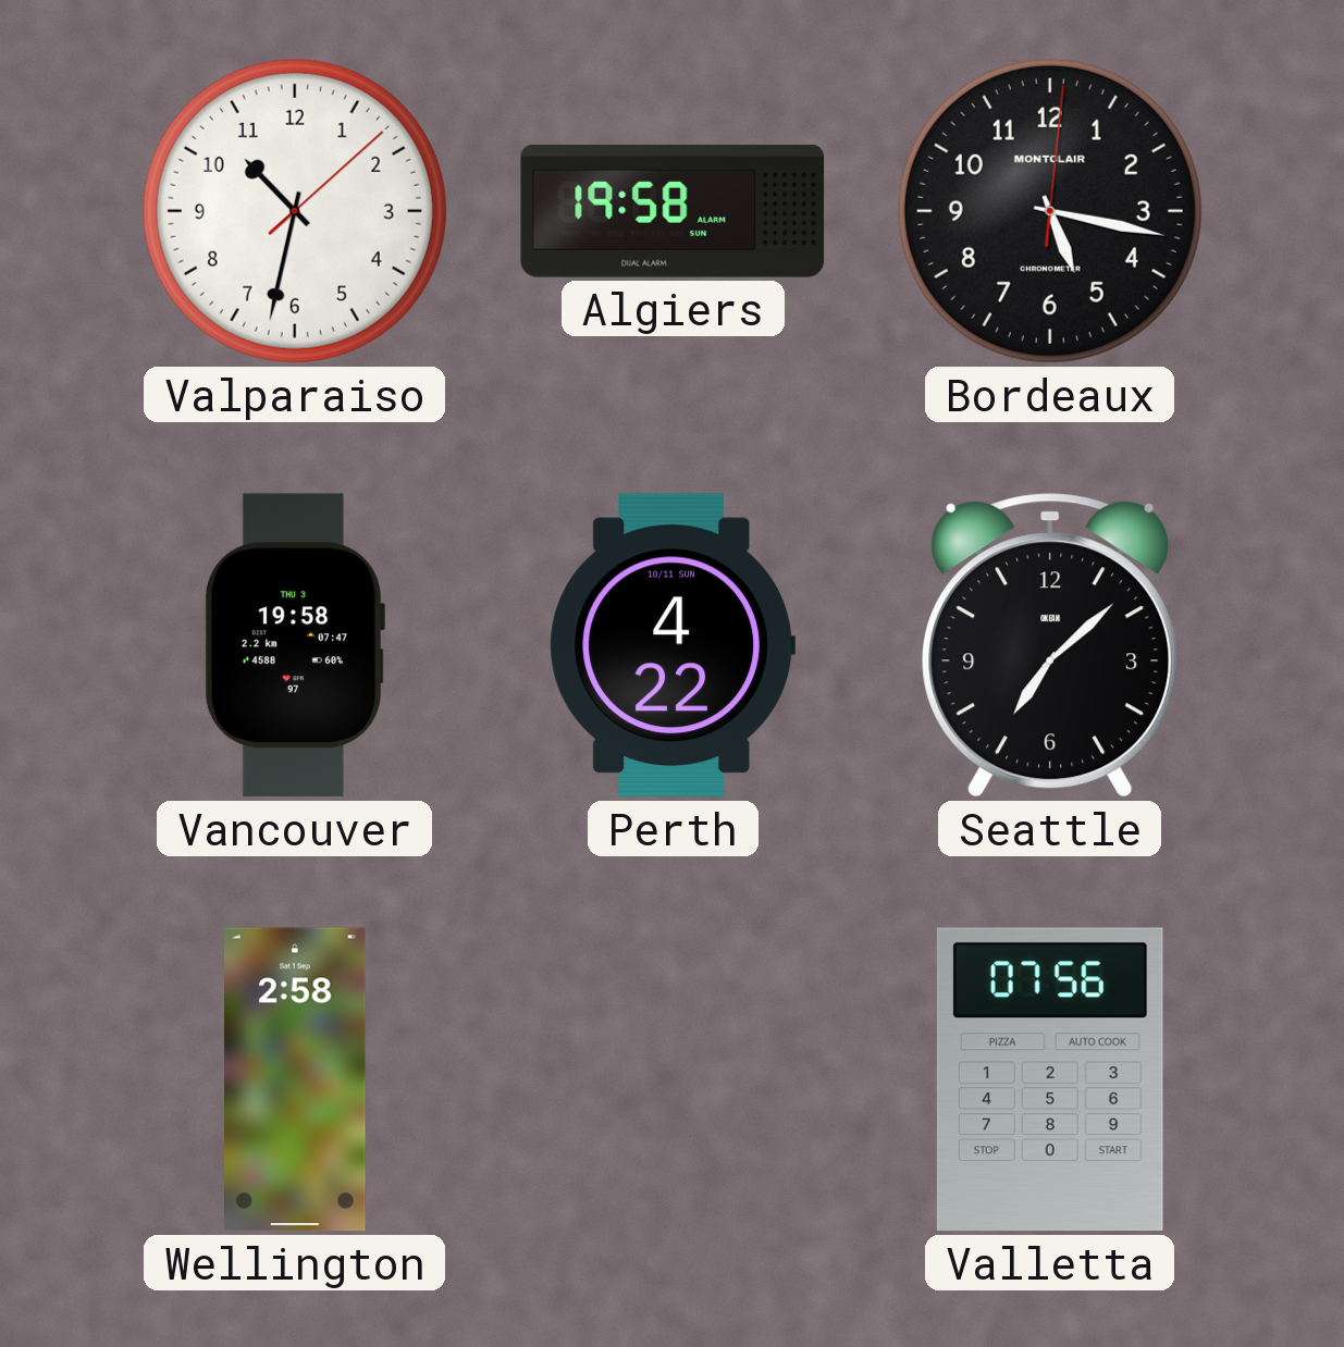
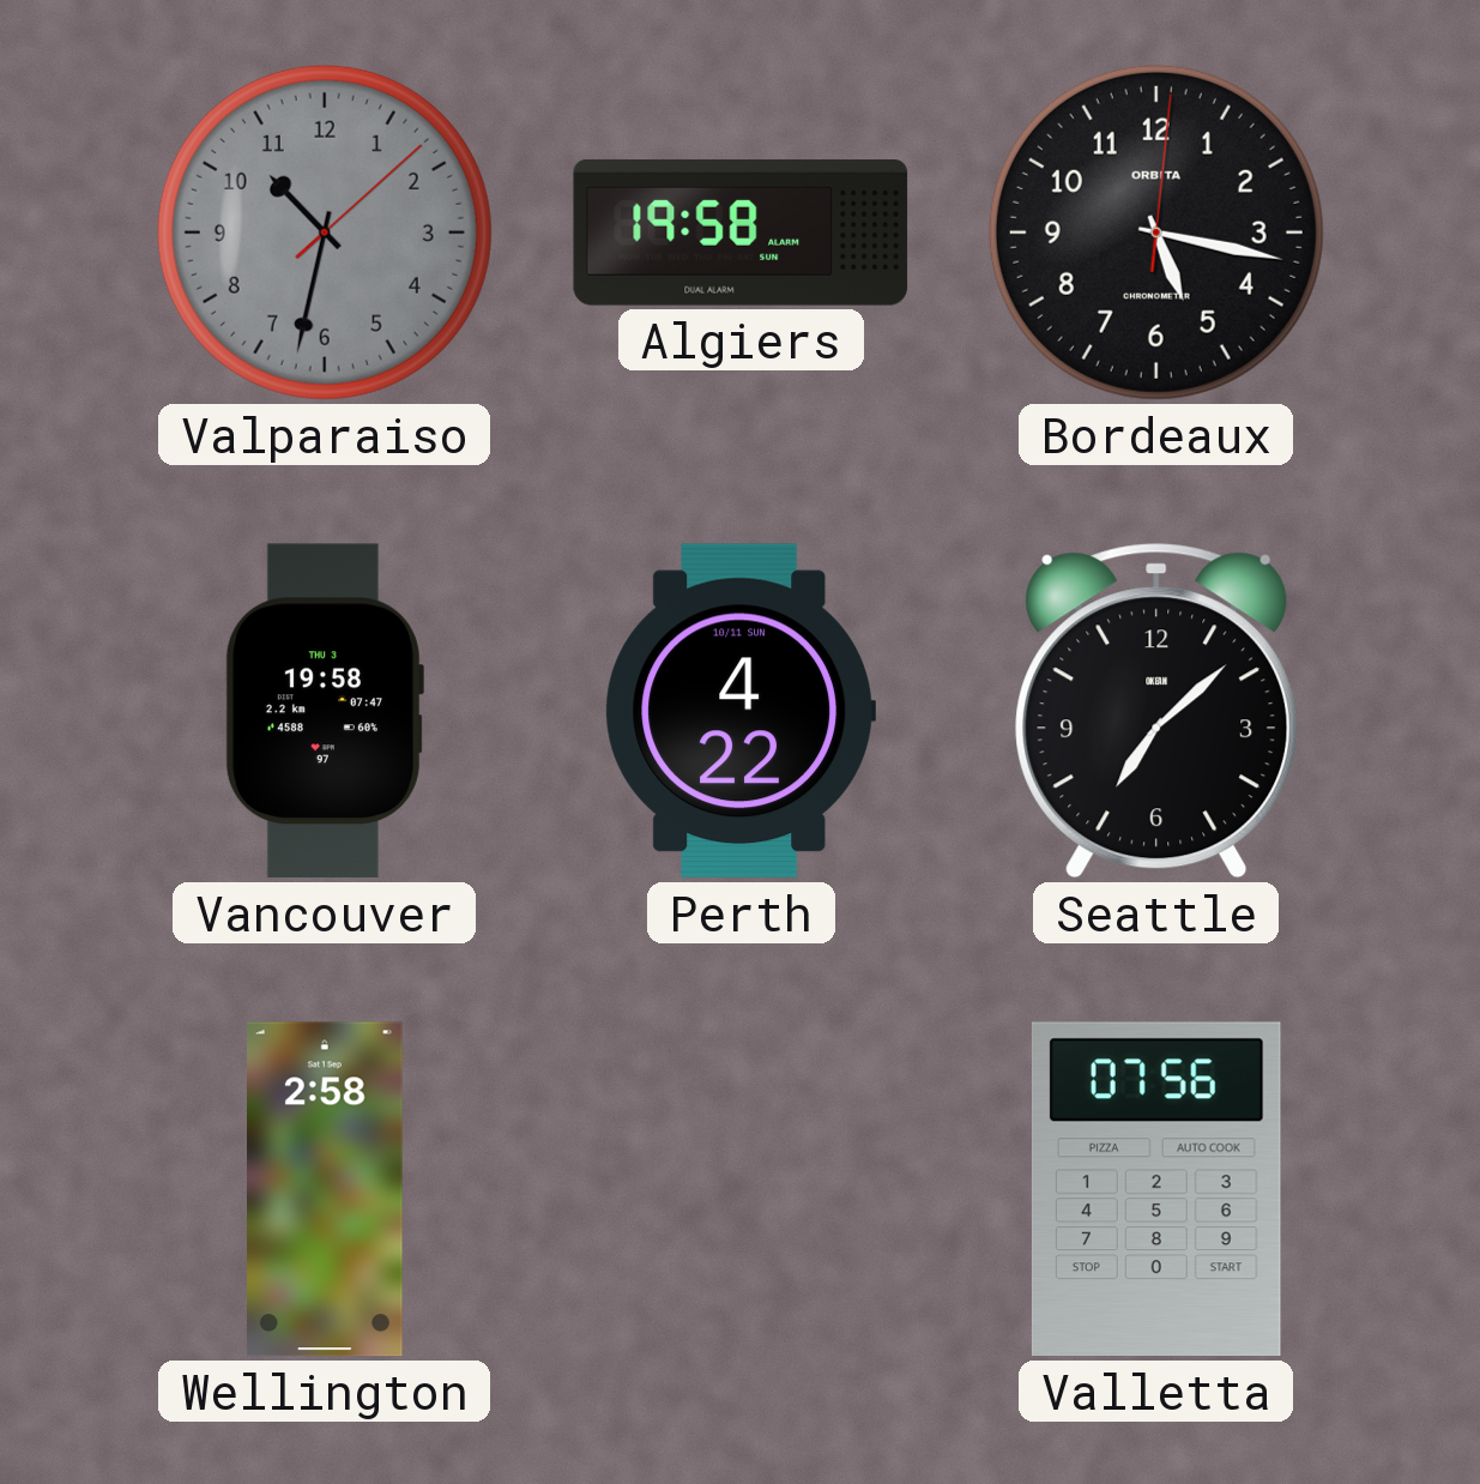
Valparaiso dial: white -> grey
Bordeaux brand: MONTCLAIR -> ORBITA
